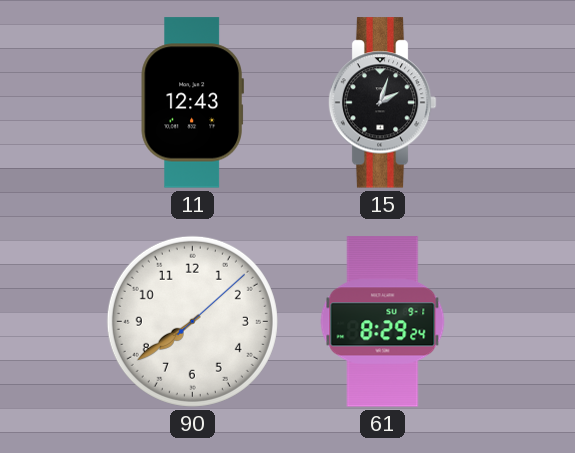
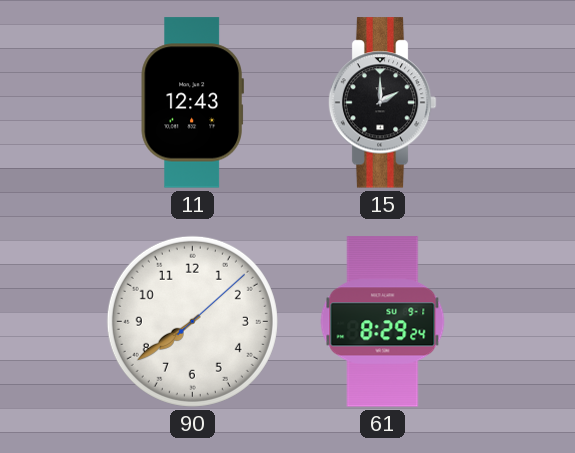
15: 2:03 -> 2:00
